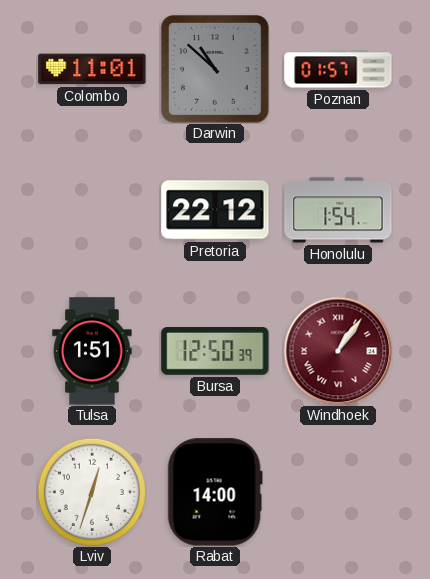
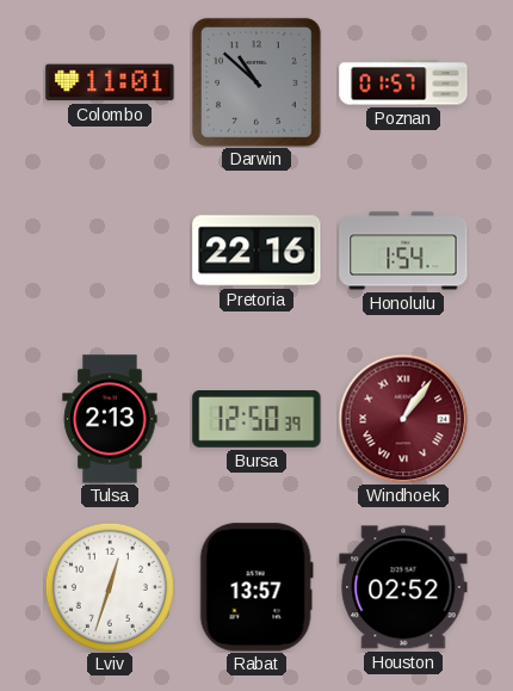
Pretoria: 22:12 -> 22:16
Tulsa: 1:51 -> 2:13
Rabat: 14:00 -> 13:57
Houston: none -> 02:52
